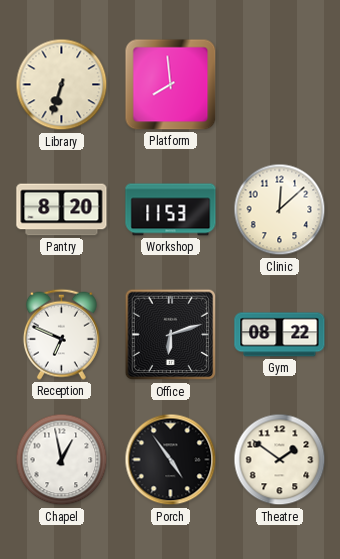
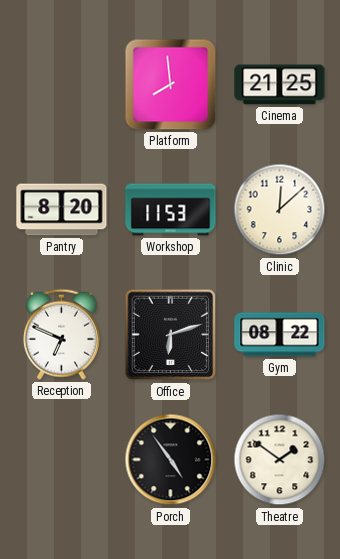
Library: 6:33 -> none
Cinema: none -> 21:25
Chapel: 12:58 -> none
